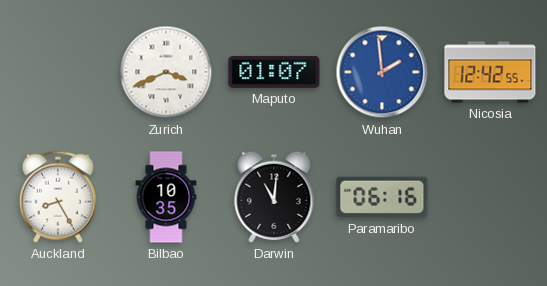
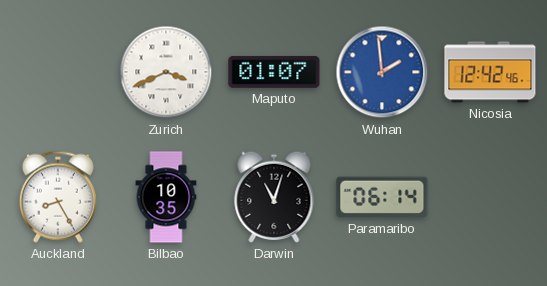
Nicosia: 12:42:55 -> 12:42:46
Darwin: 11:01 -> 11:03
Paramaribo: 06:16 -> 06:14
